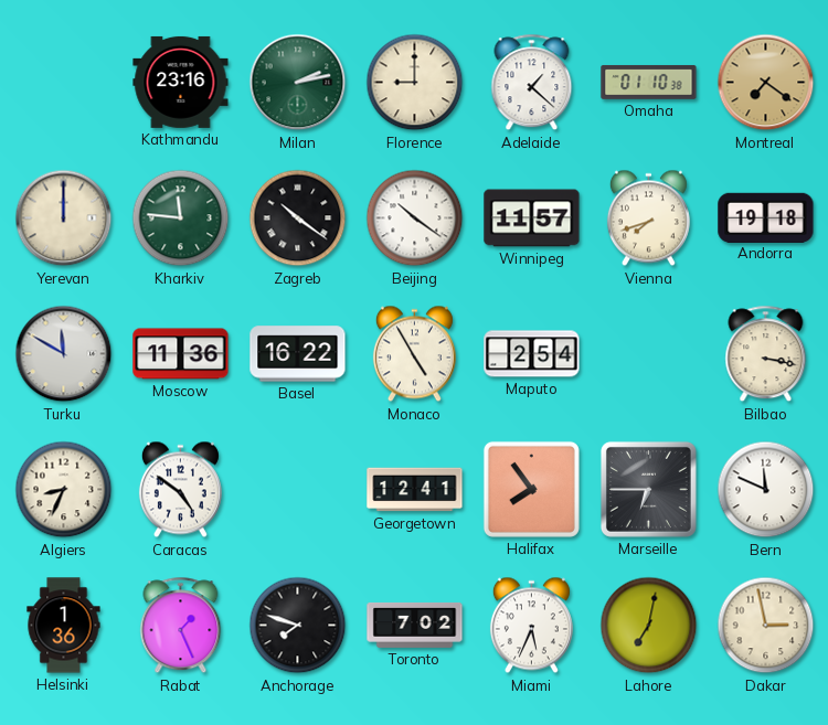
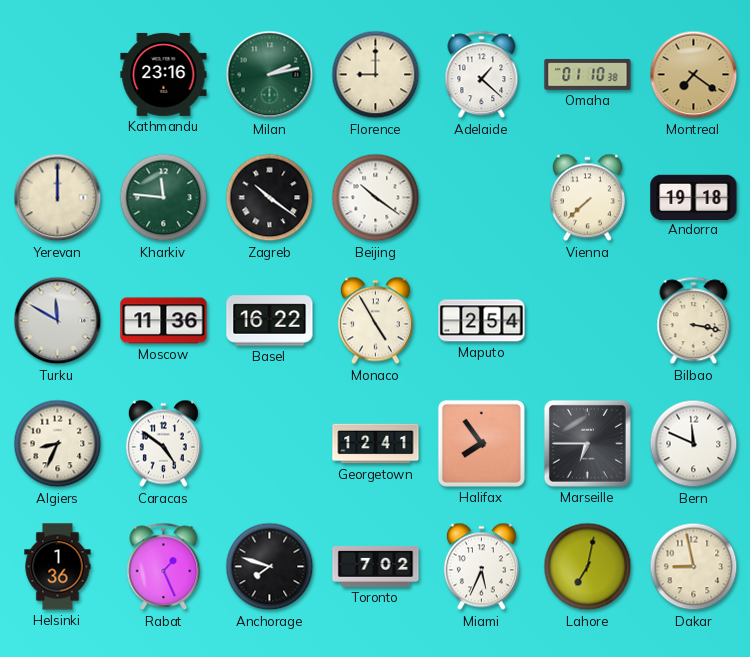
Winnipeg: 11:57 -> none
Vienna: 7:42 -> 7:38
Dakar: 2:58 -> 8:58
